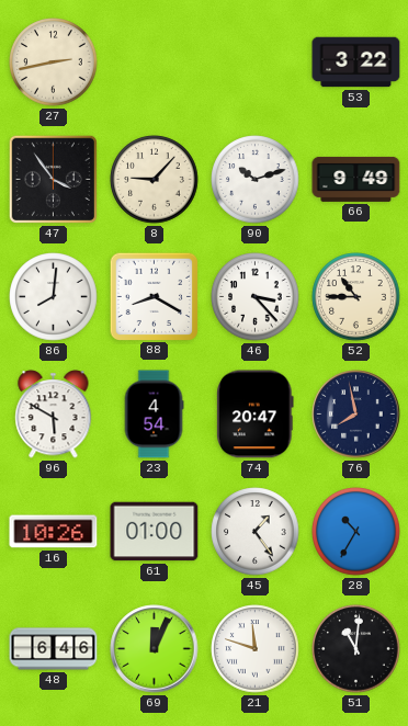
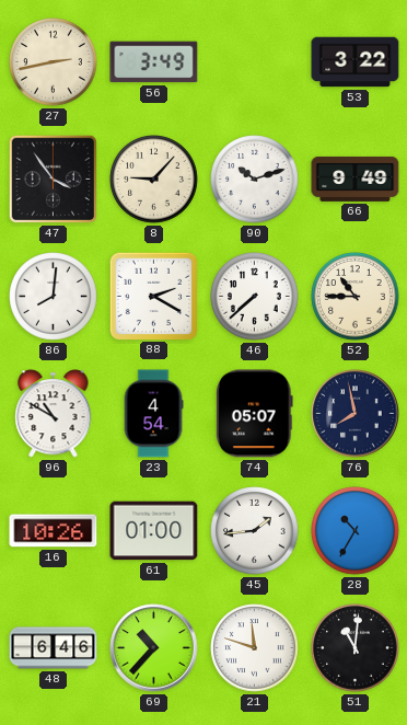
56: none -> 3:49
88: 8:20 -> 2:20
46: 3:23 -> 7:38
96: 5:50 -> 10:50
74: 20:47 -> 05:07
45: 1:24 -> 1:44
69: 12:04 -> 10:37
